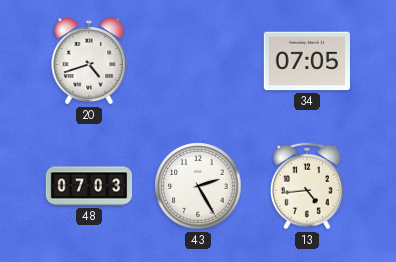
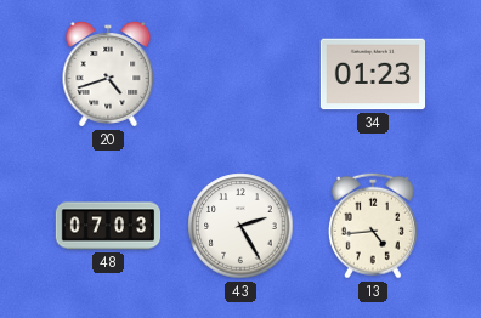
34: 07:05 -> 01:23
